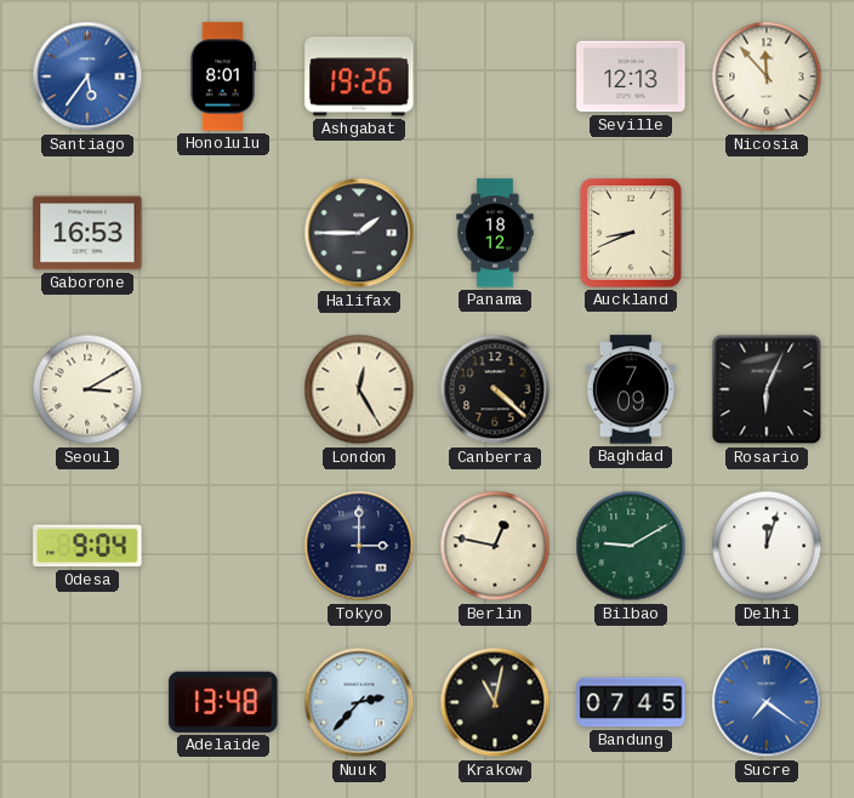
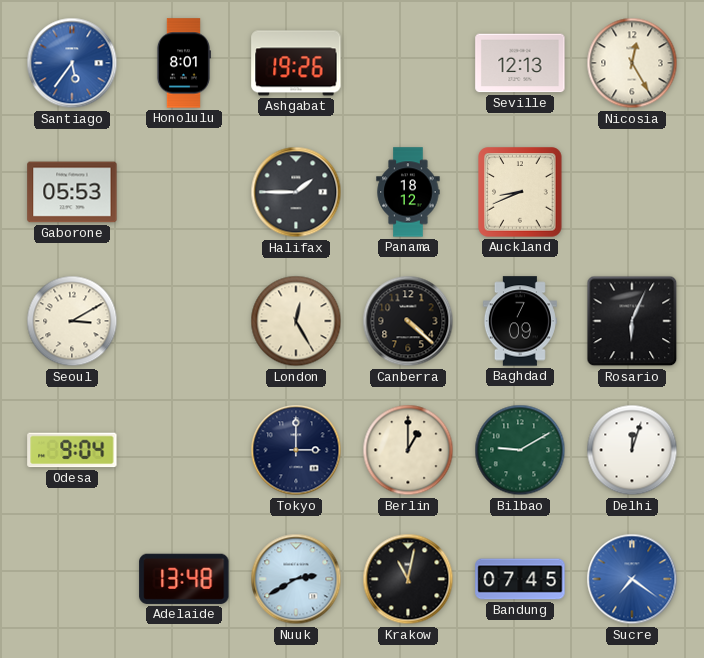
Nicosia: 11:53 -> 12:25
Gaborone: 16:53 -> 05:53
Berlin: 12:47 -> 1:00
Nuuk: 2:37 -> 2:40
